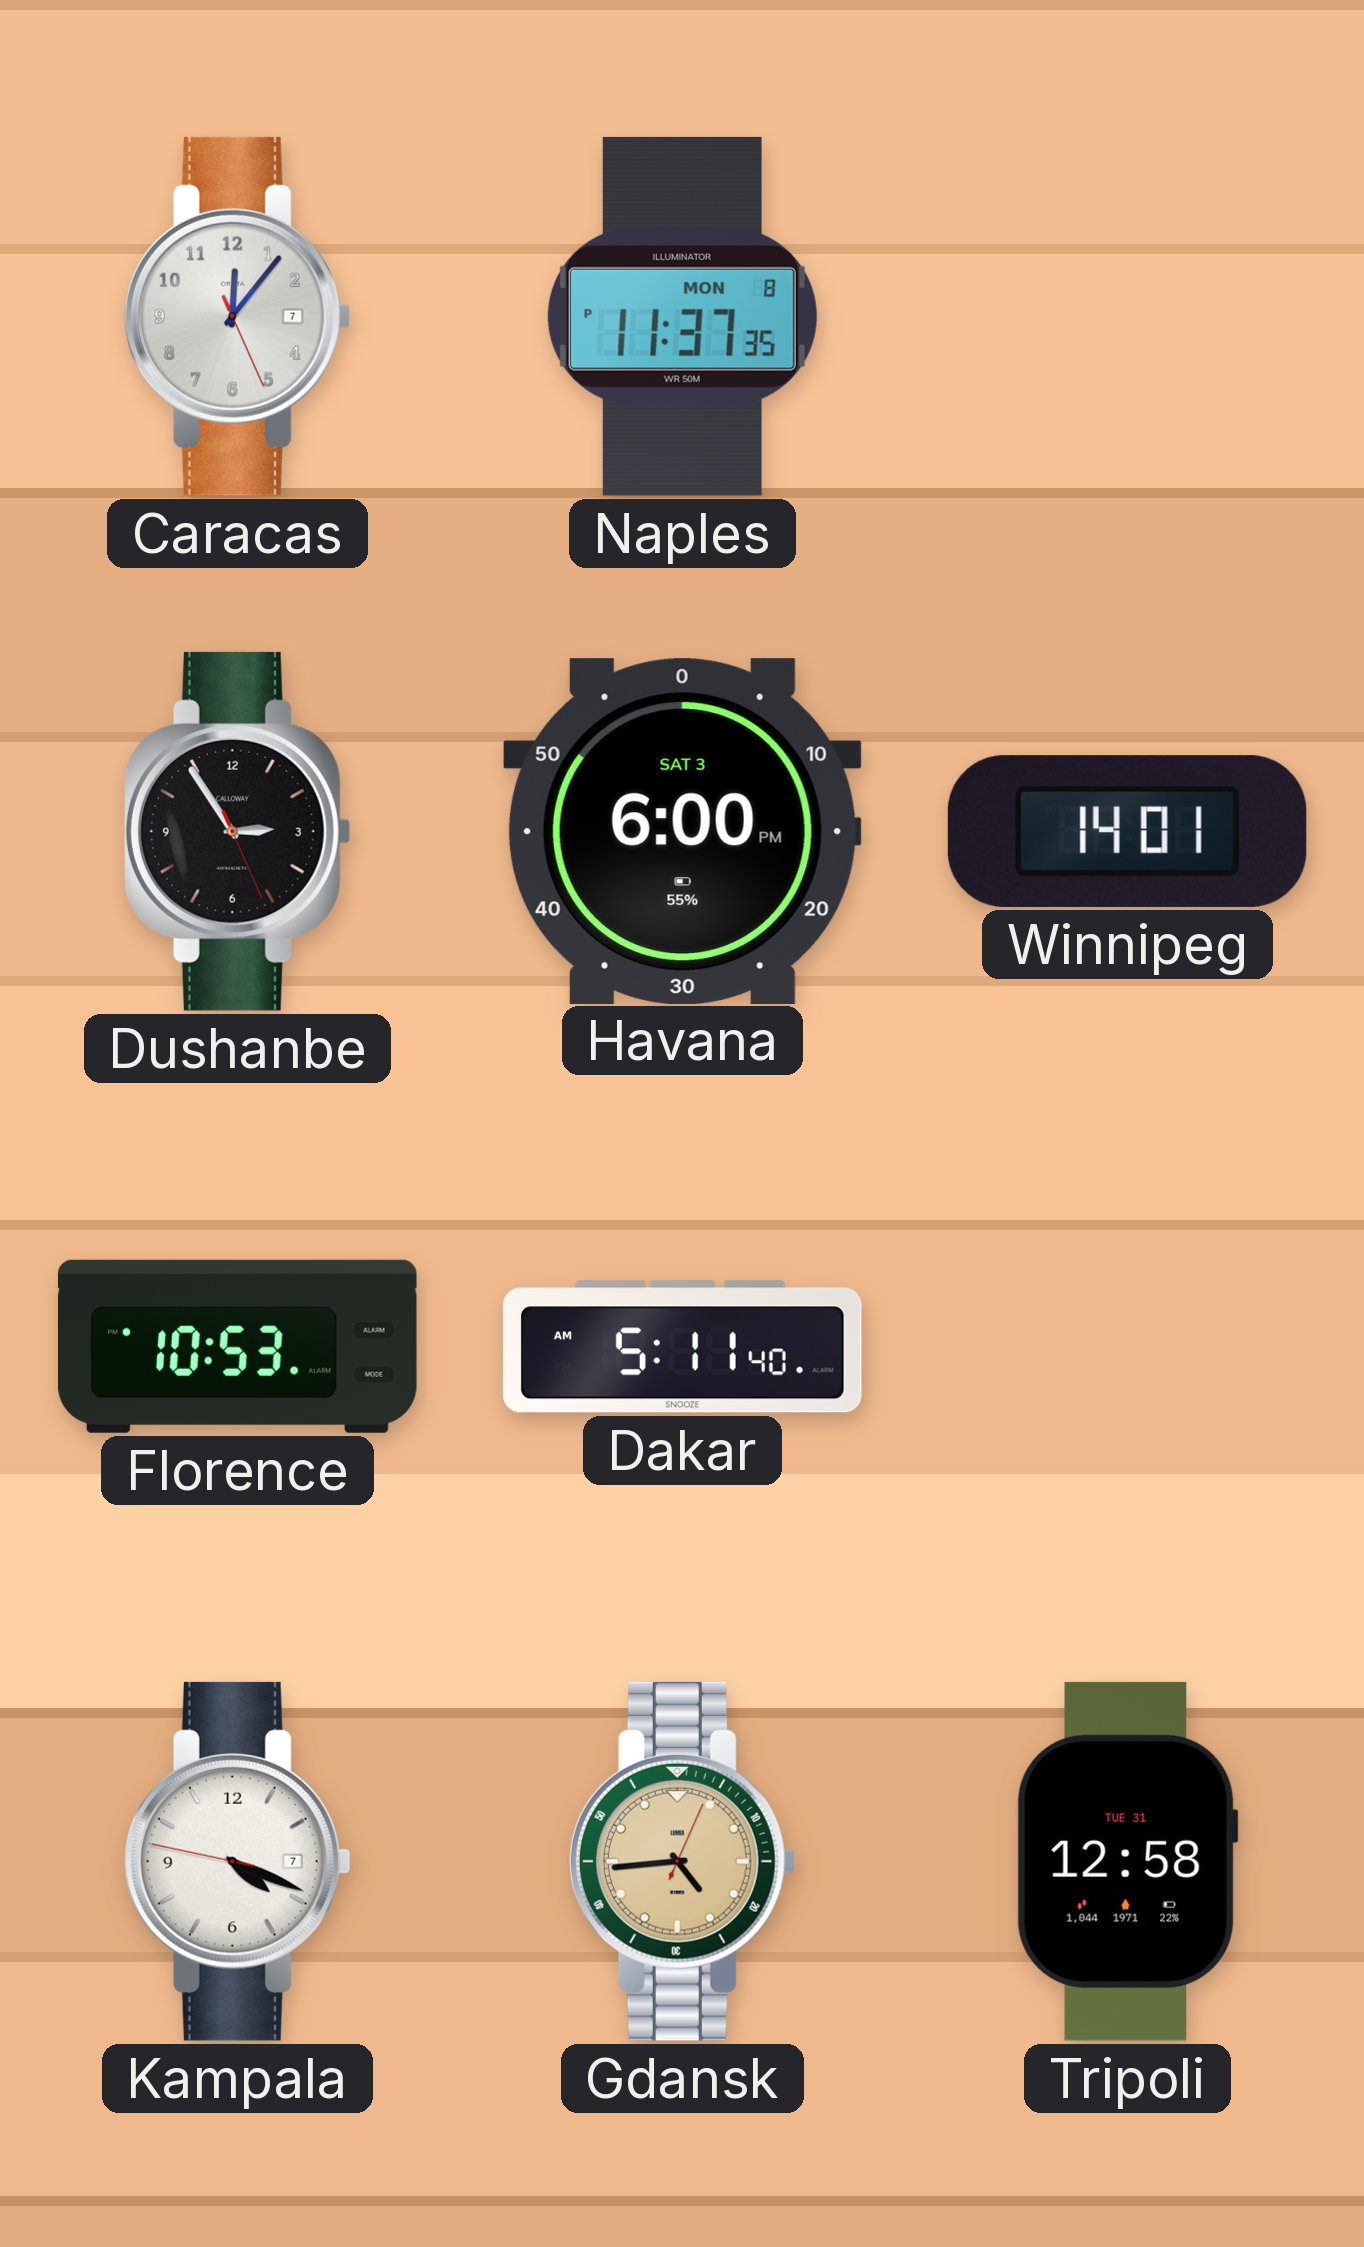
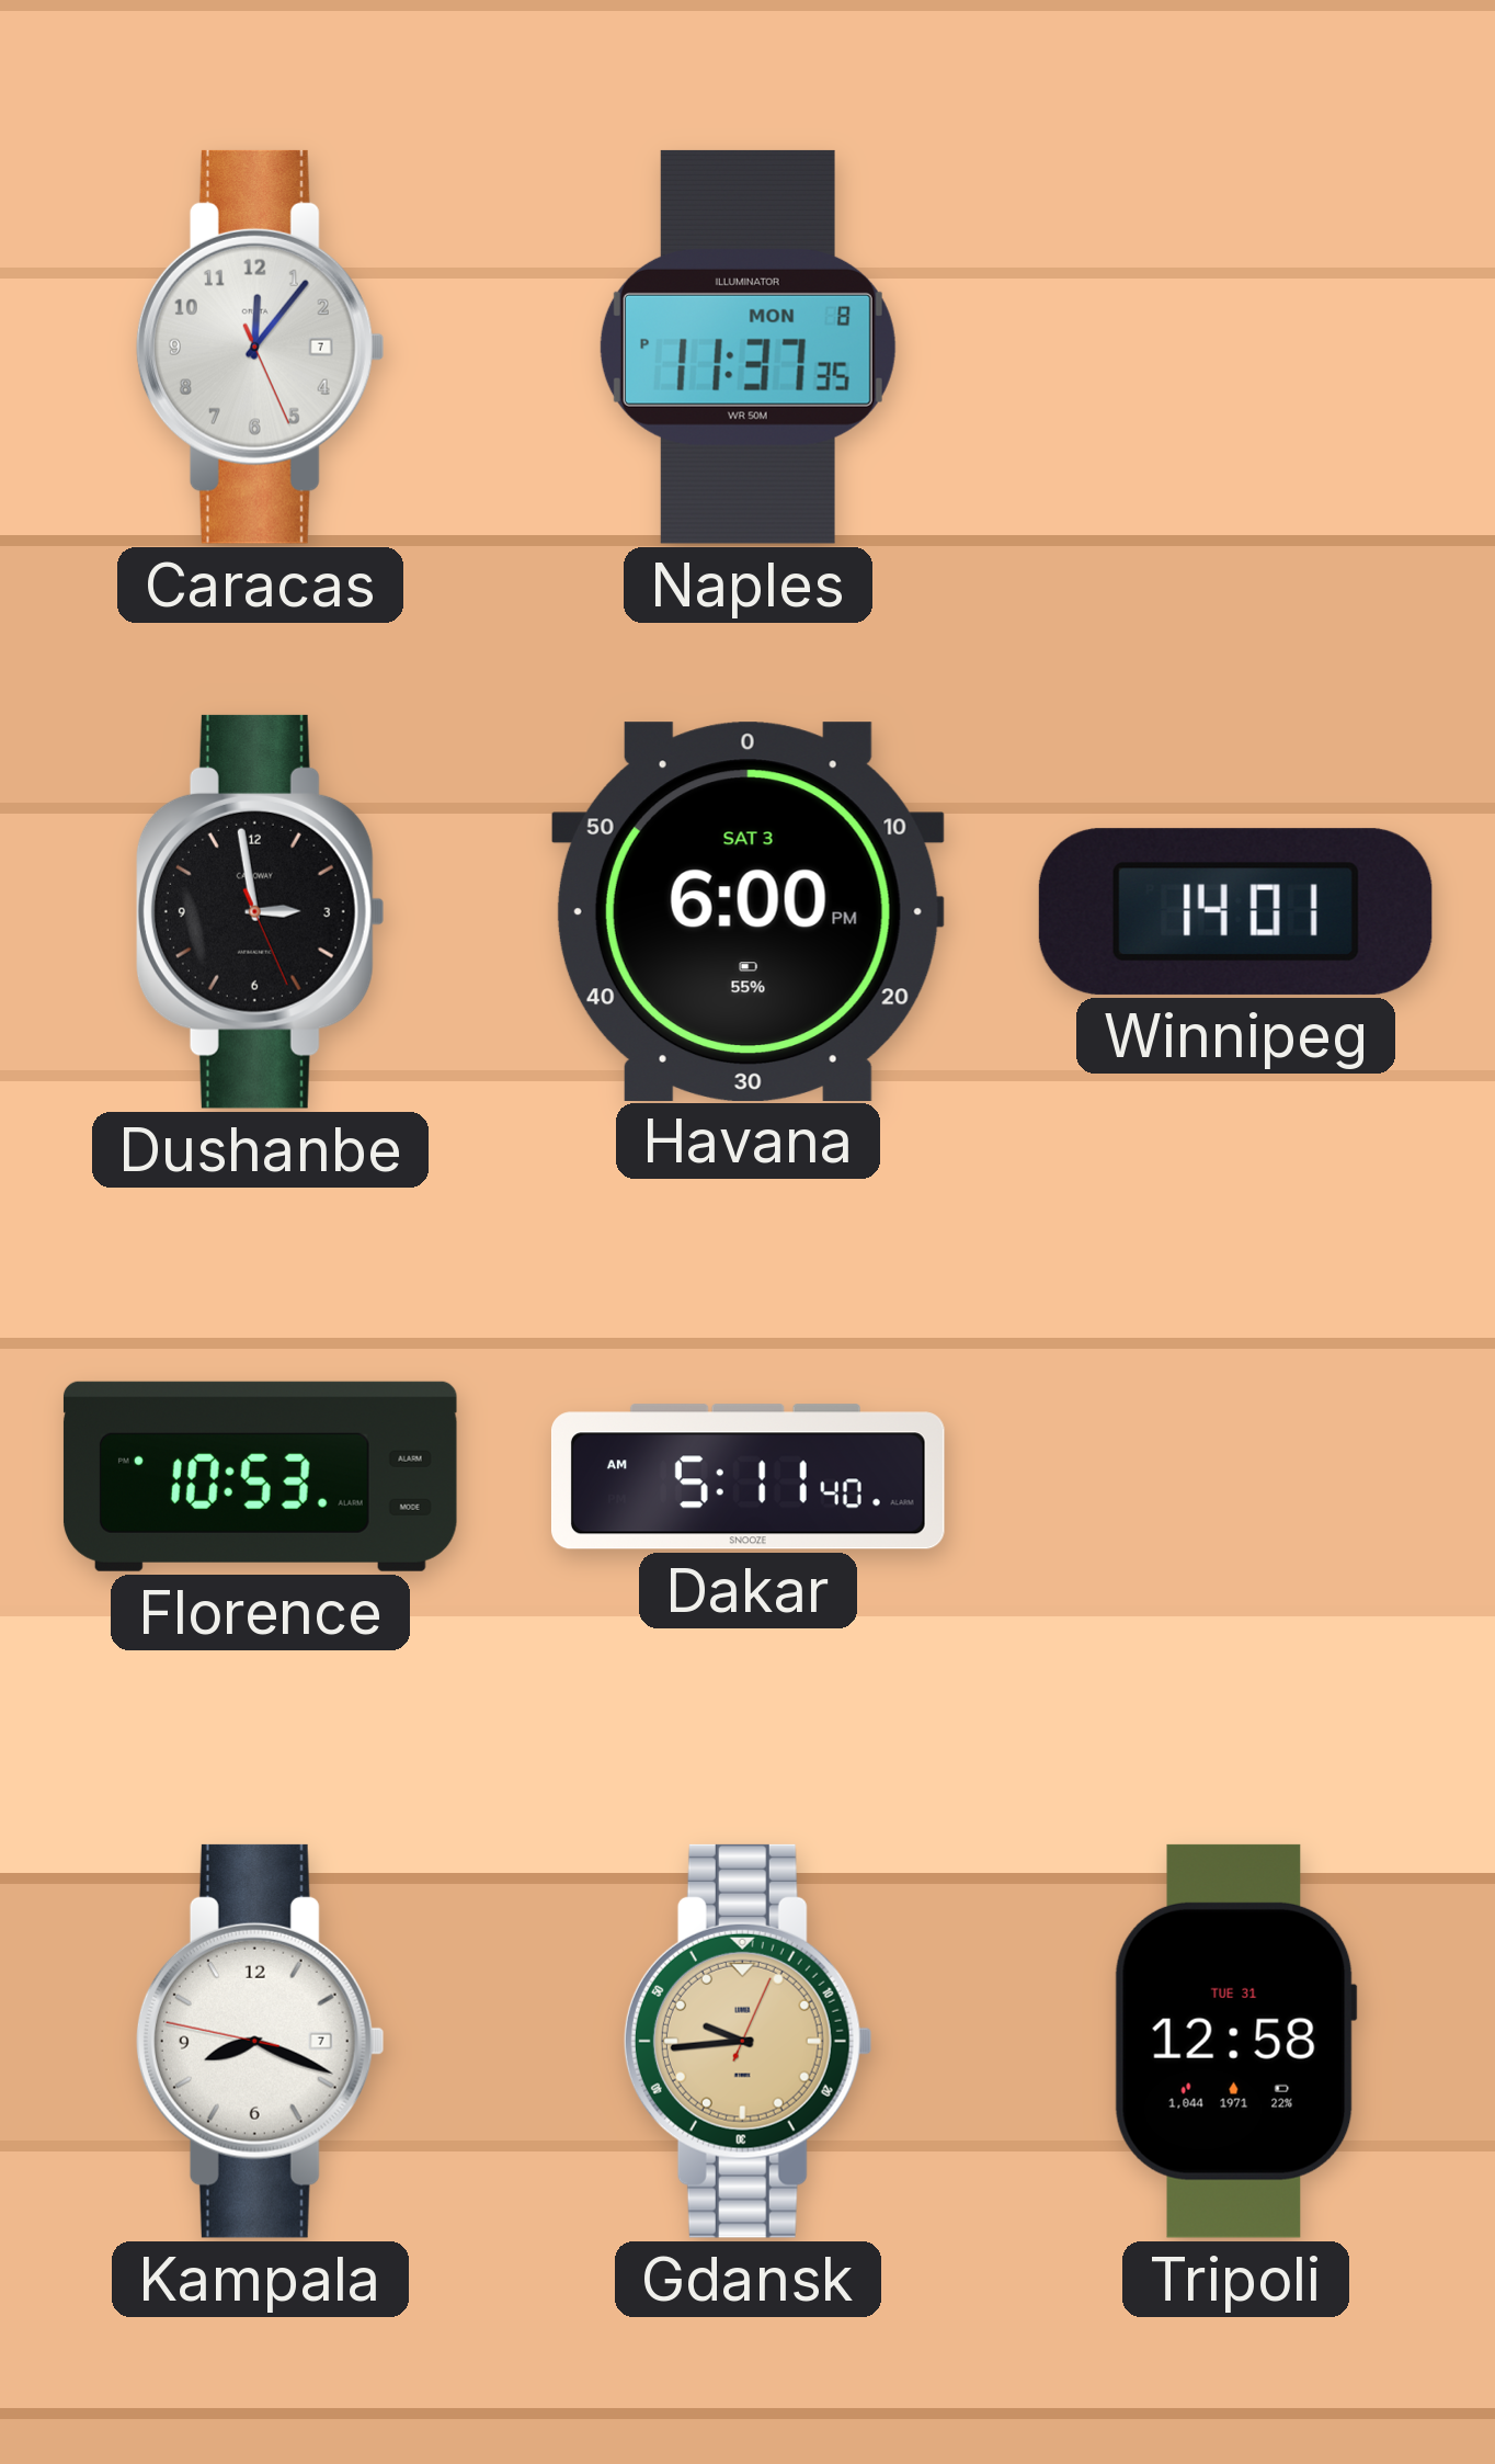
Dushanbe: 2:54 -> 2:58
Kampala: 4:18 -> 8:18
Gdansk: 4:44 -> 9:44
